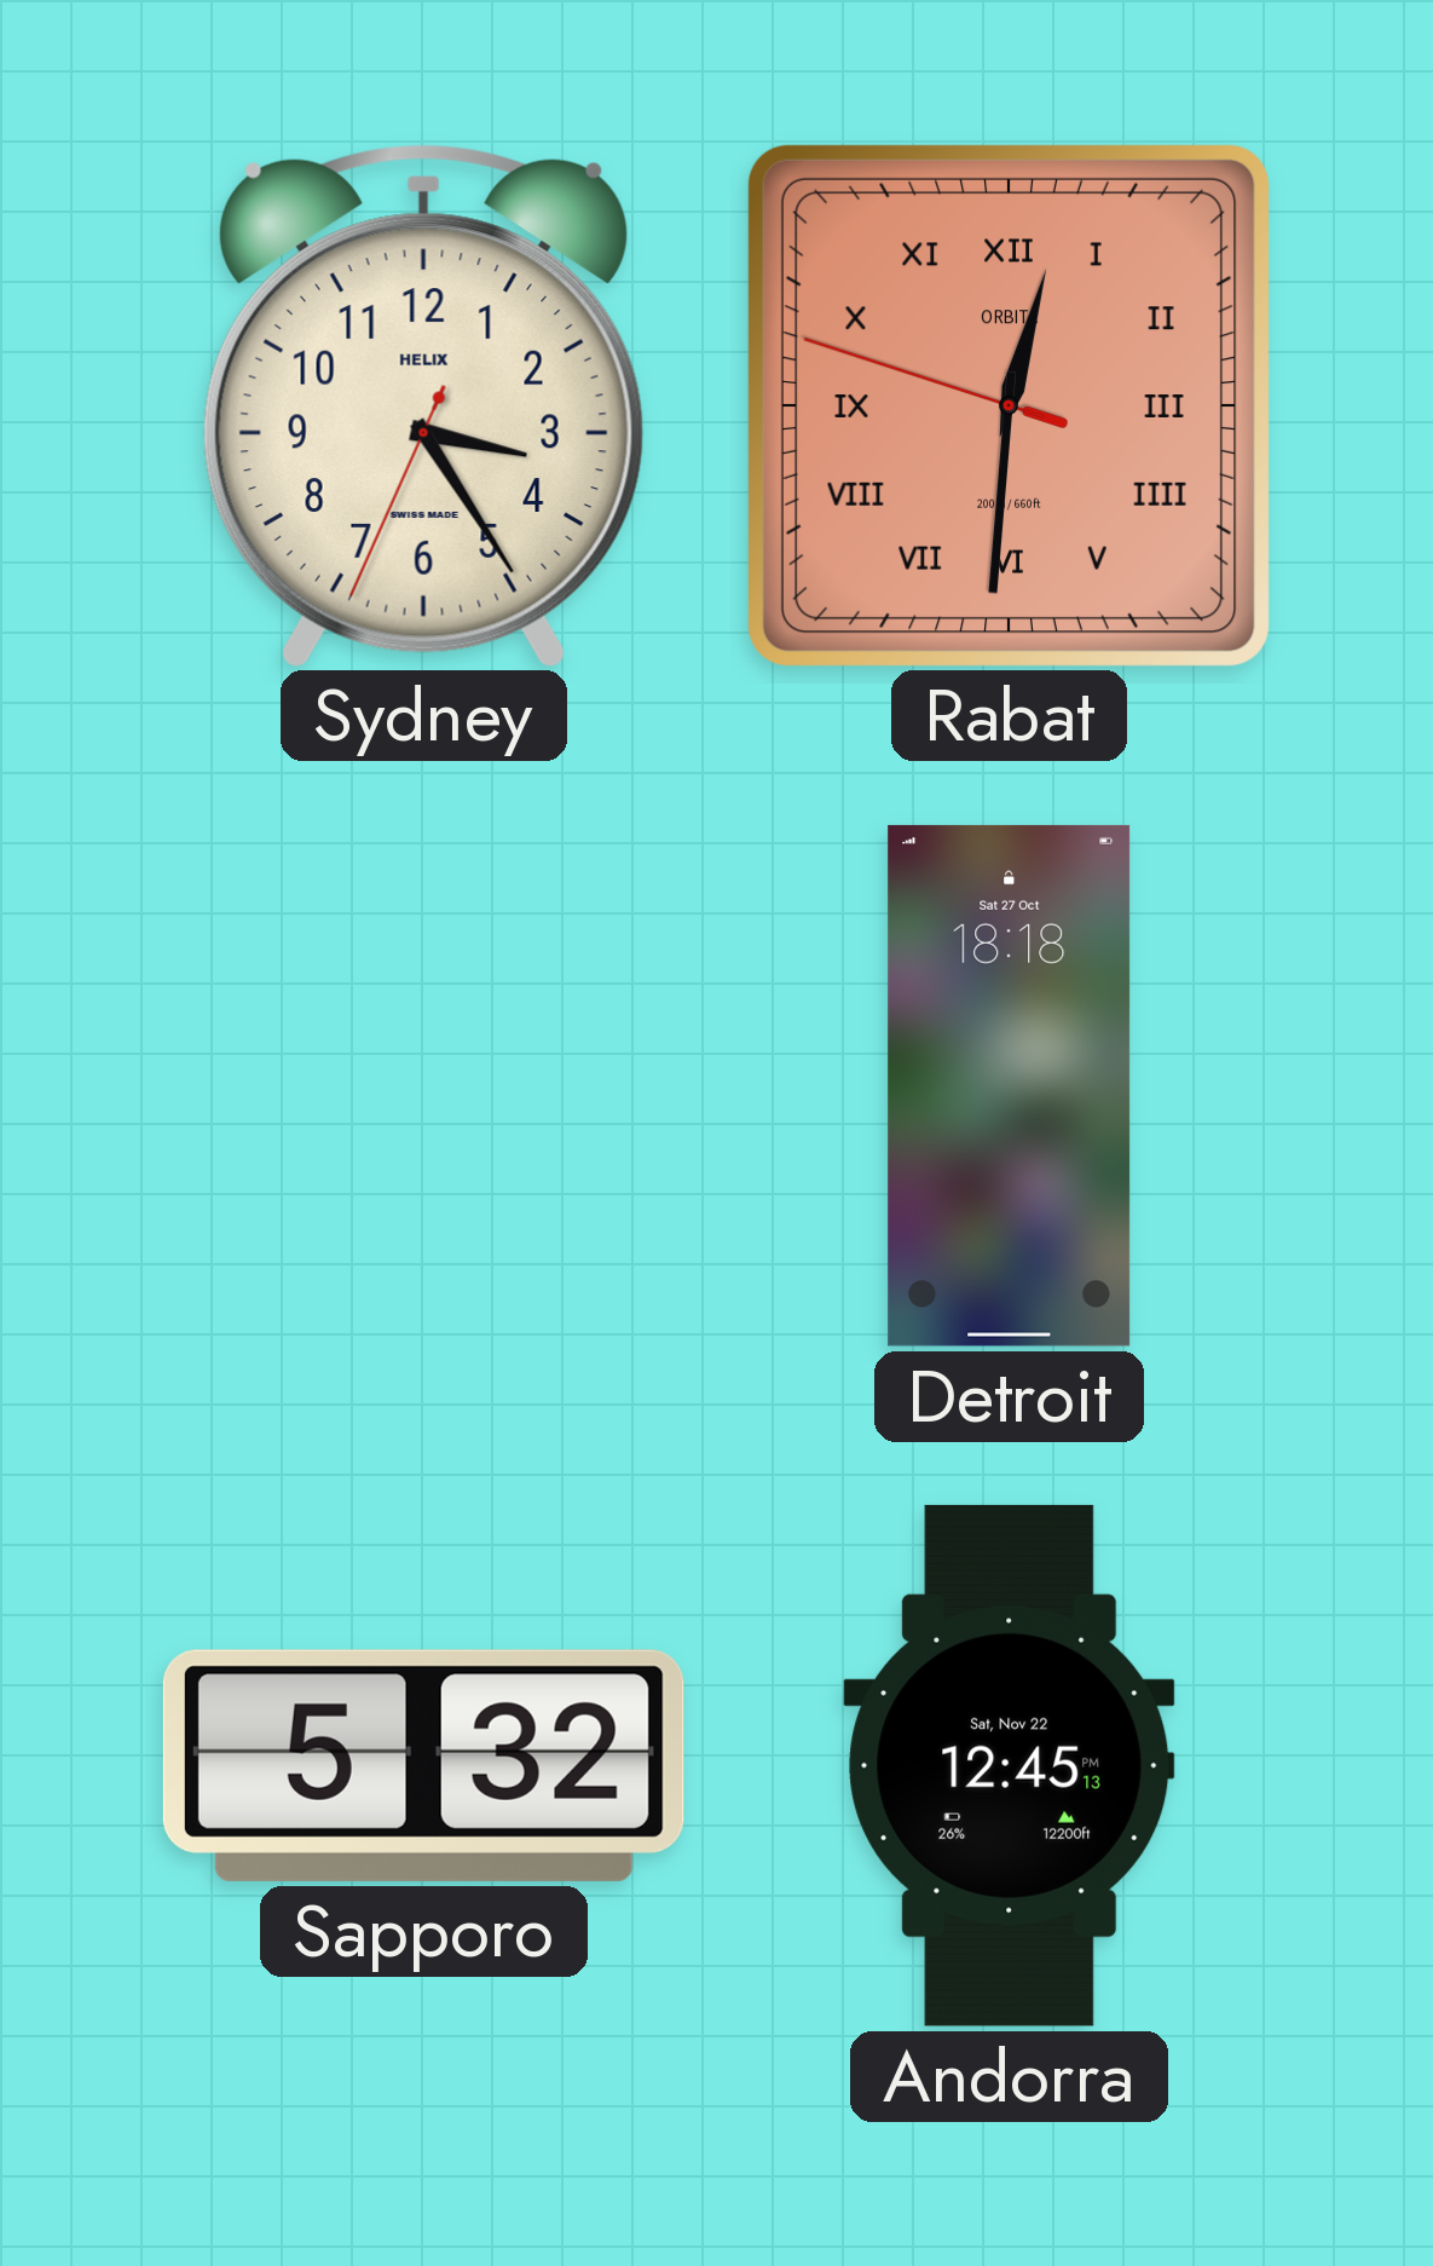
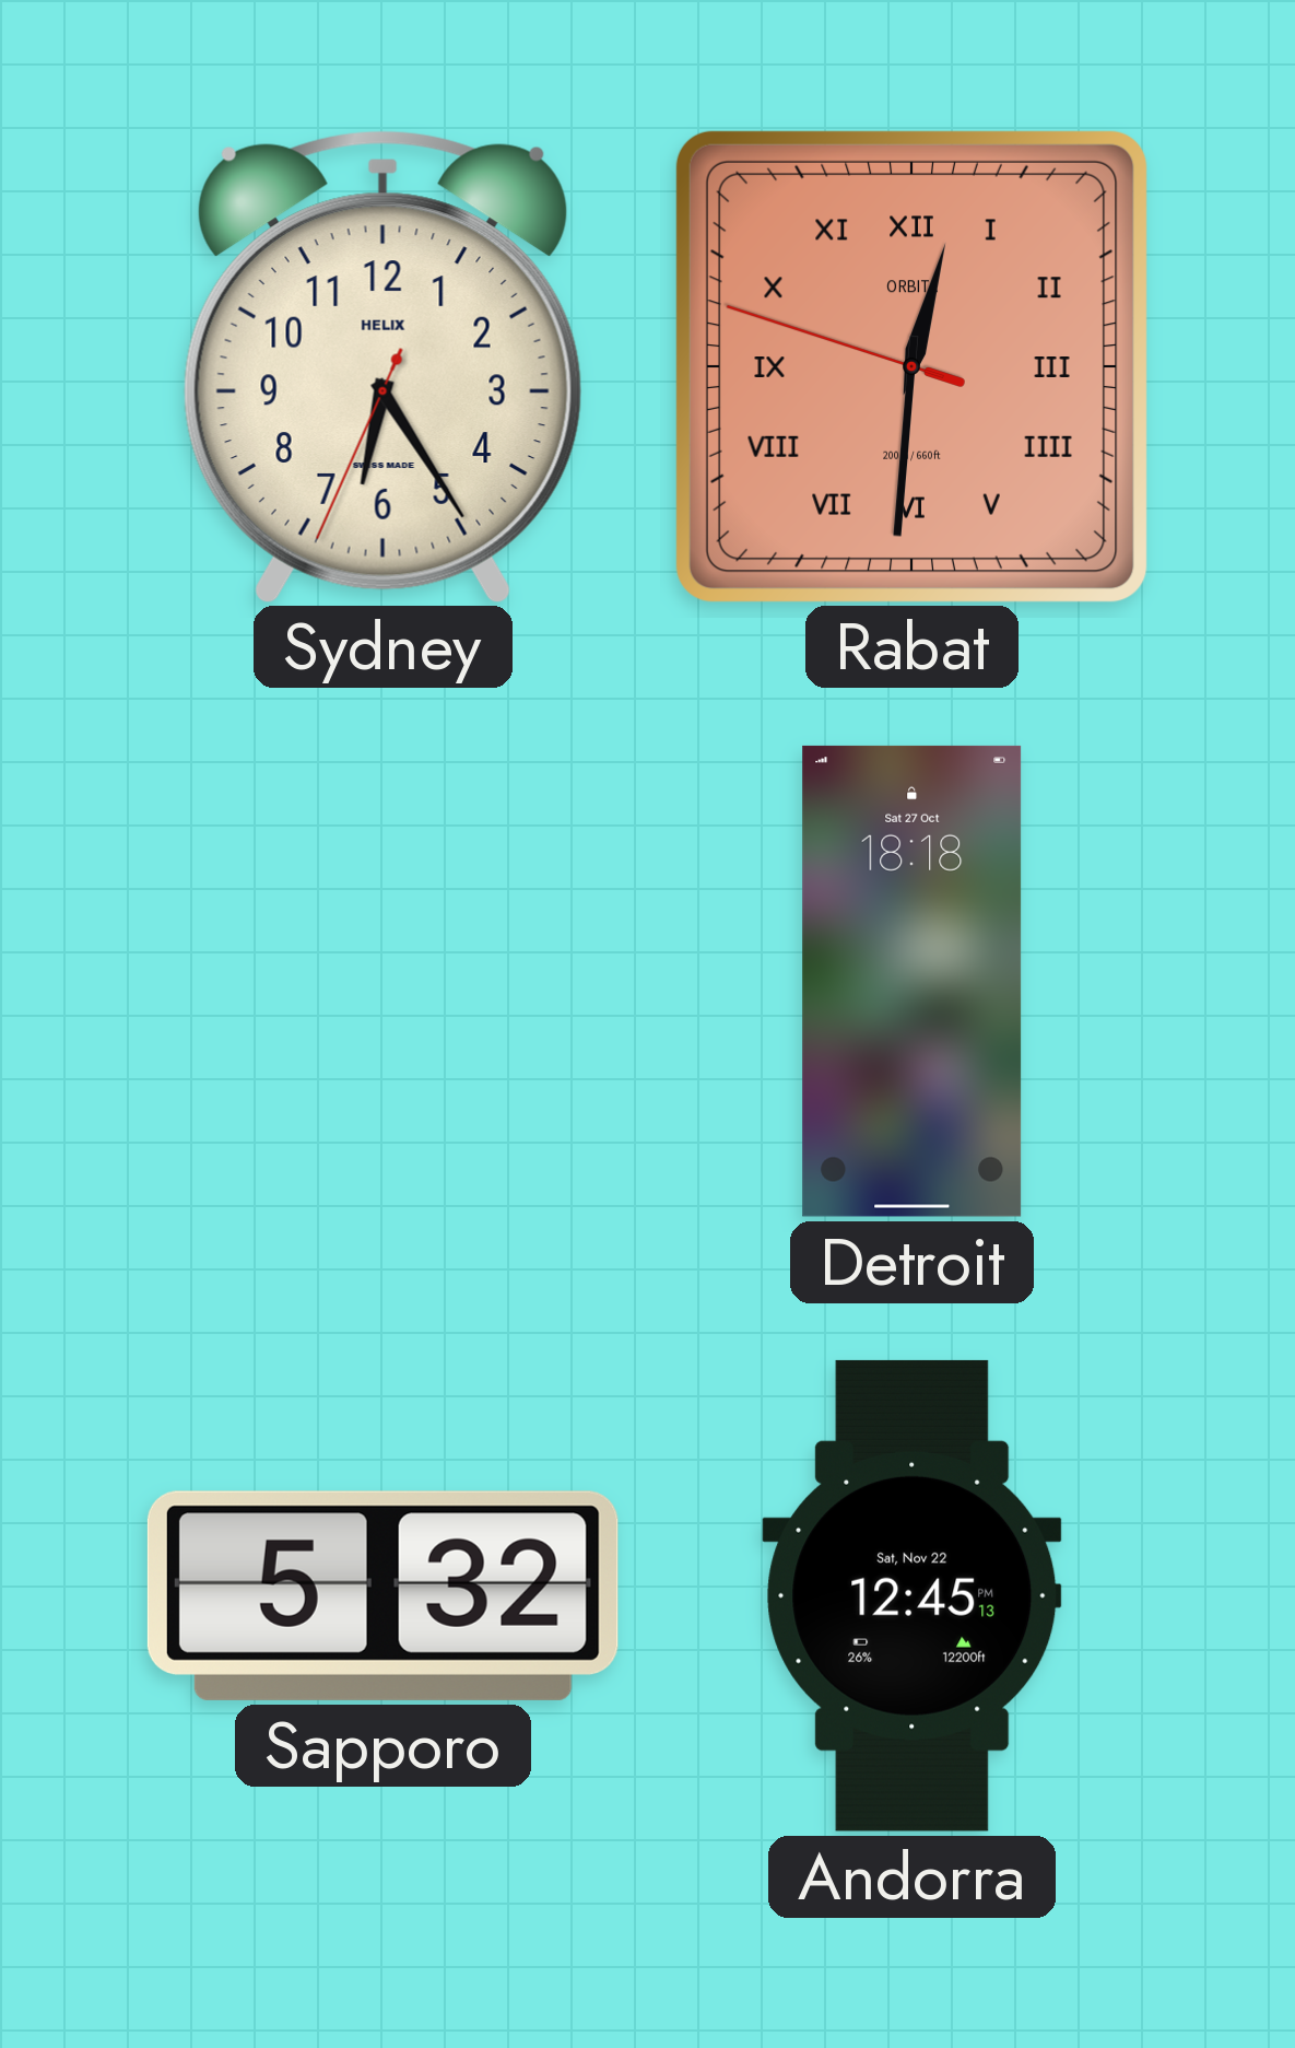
Sydney: 3:24 -> 6:24
